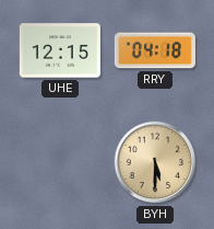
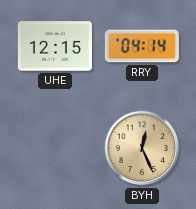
RRY: 04:18 -> 04:14
BYH: 5:30 -> 12:26
